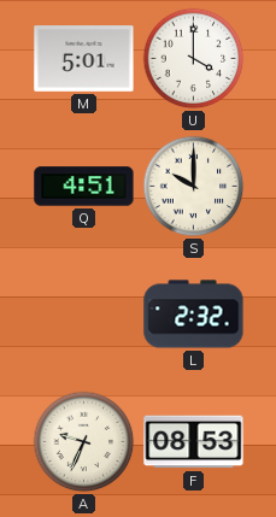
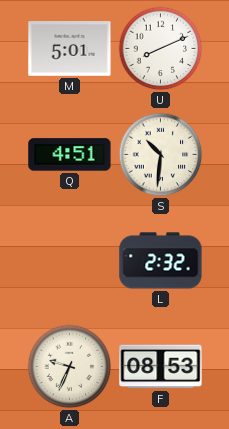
U: 4:00 -> 8:11
S: 10:00 -> 10:31
